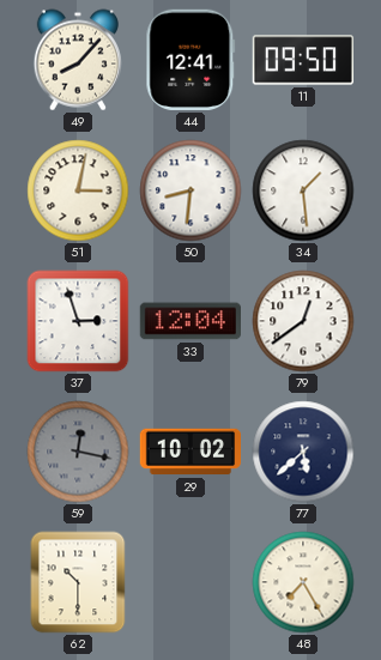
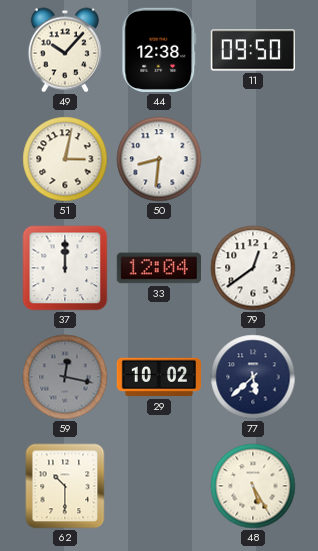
49: 8:07 -> 10:07
44: 12:41 -> 12:38
34: 1:29 -> none
37: 2:57 -> 12:00
48: 7:25 -> 5:25
